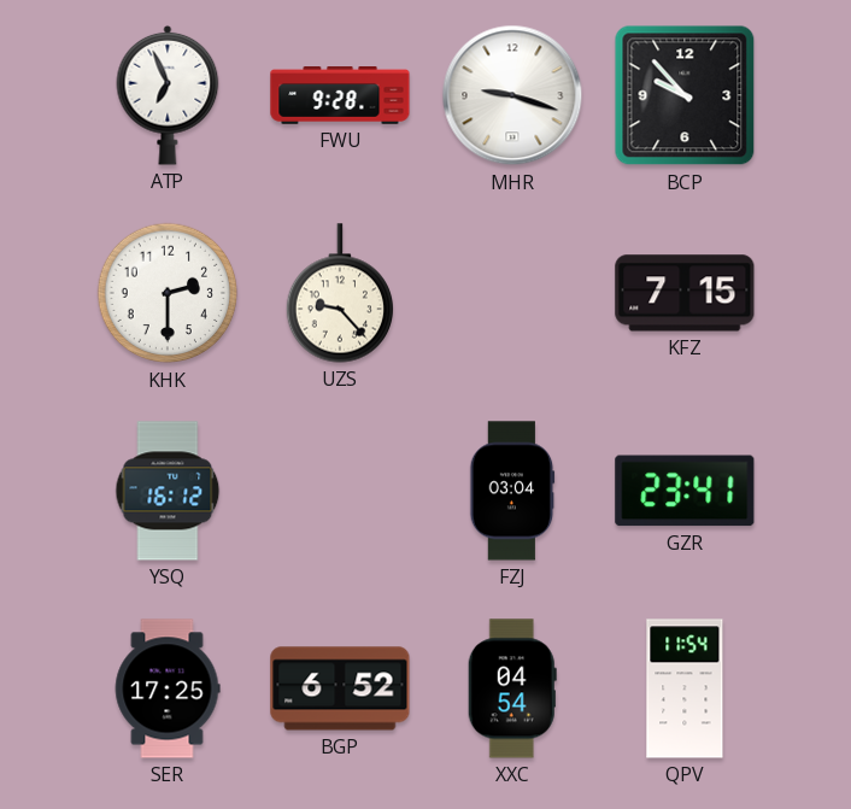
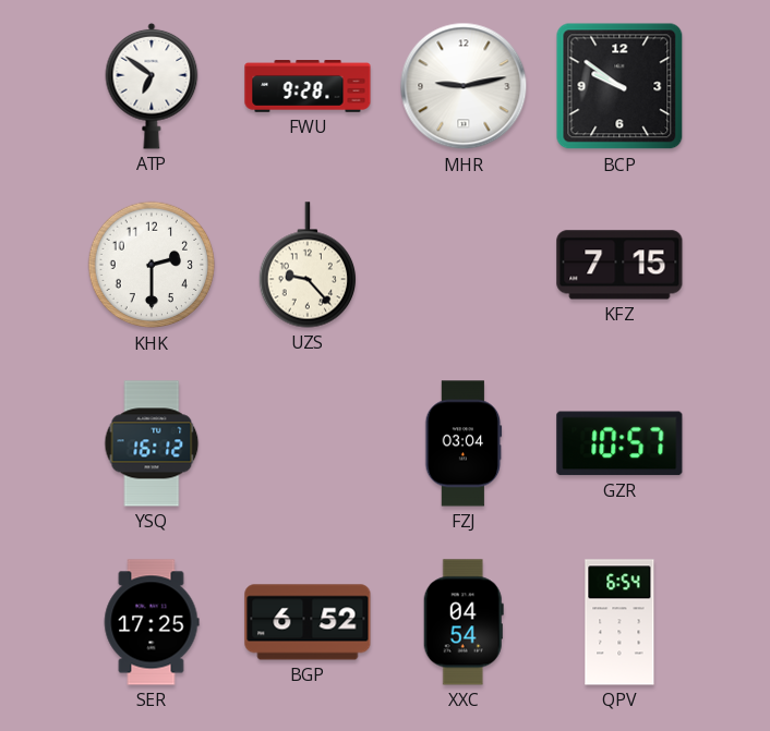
ATP: 6:56 -> 6:51
MHR: 9:18 -> 9:13
BCP: 9:53 -> 9:51
GZR: 23:41 -> 10:57
QPV: 11:54 -> 6:54
